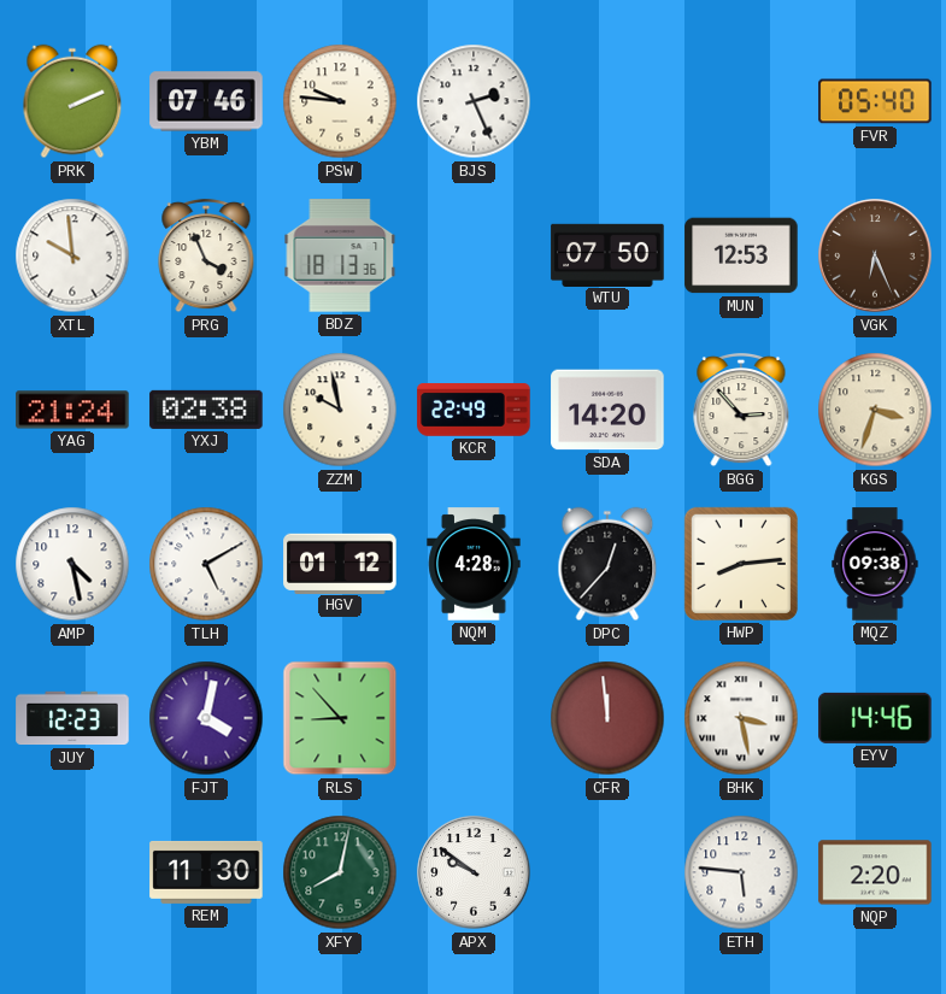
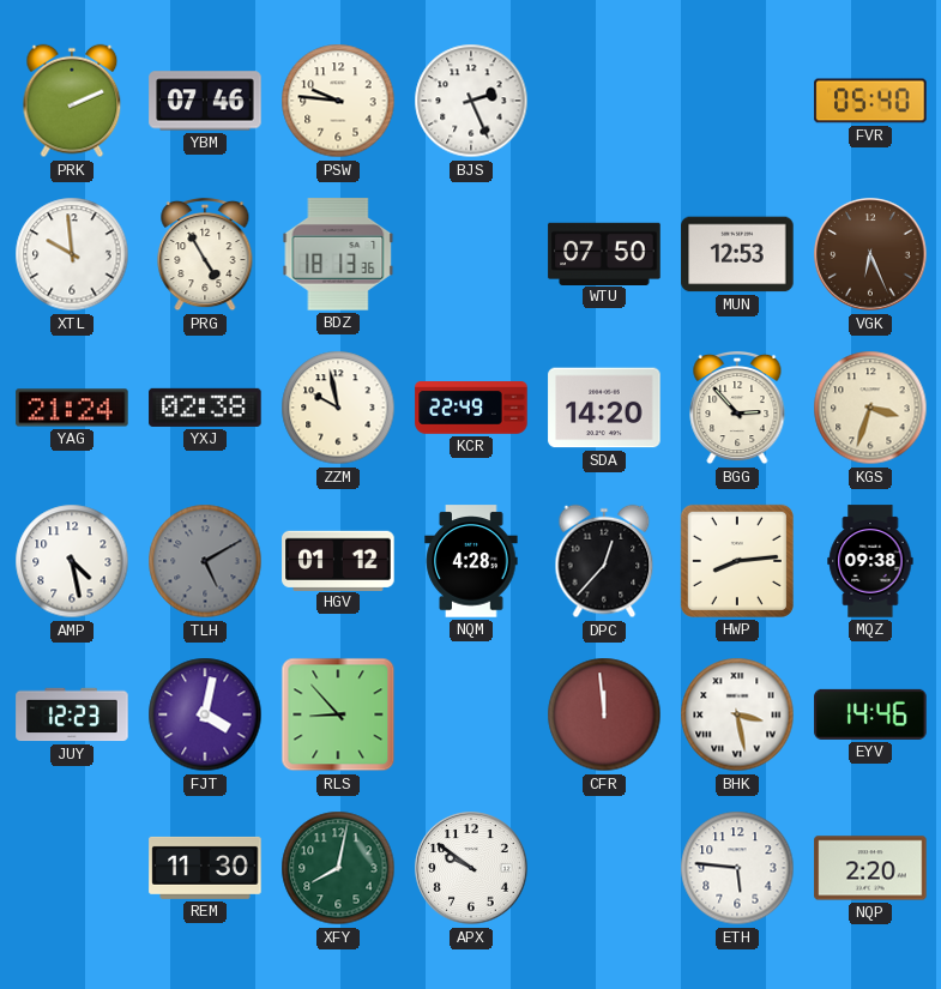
PRG: 3:56 -> 4:55
TLH dial: white -> grey
